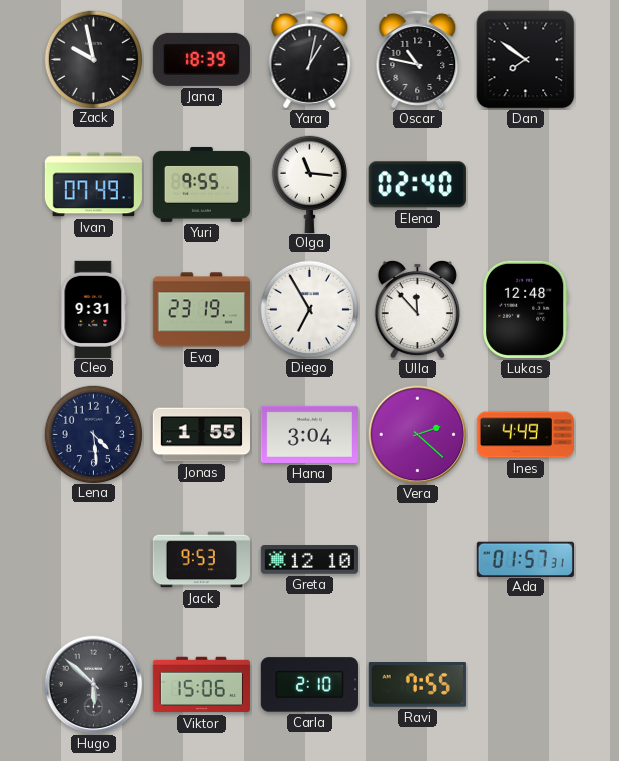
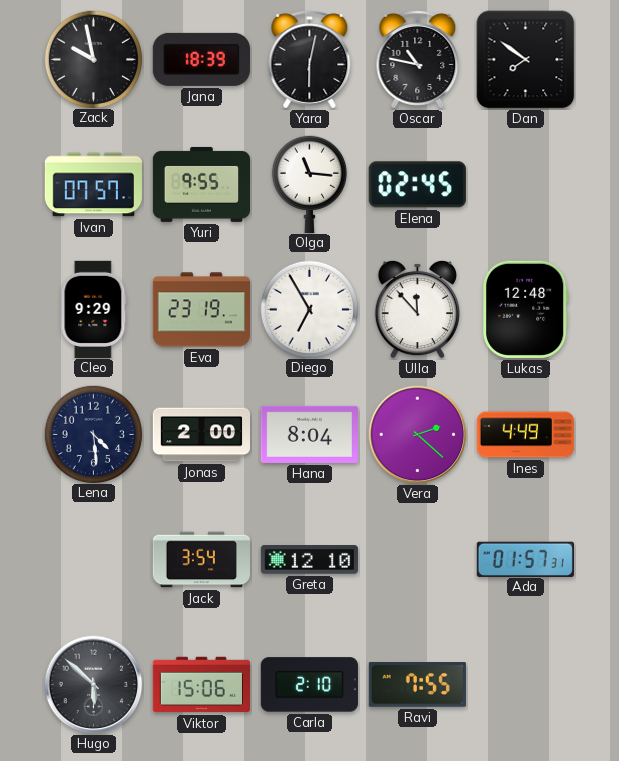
Yara: 1:02 -> 6:02
Ivan: 07:49 -> 07:57
Elena: 02:40 -> 02:45
Cleo: 9:31 -> 9:29
Jonas: 1:55 -> 2:00
Hana: 3:04 -> 8:04
Jack: 9:53 -> 3:54
